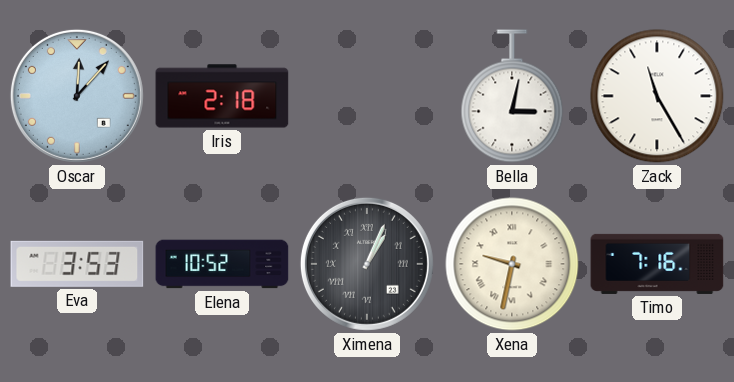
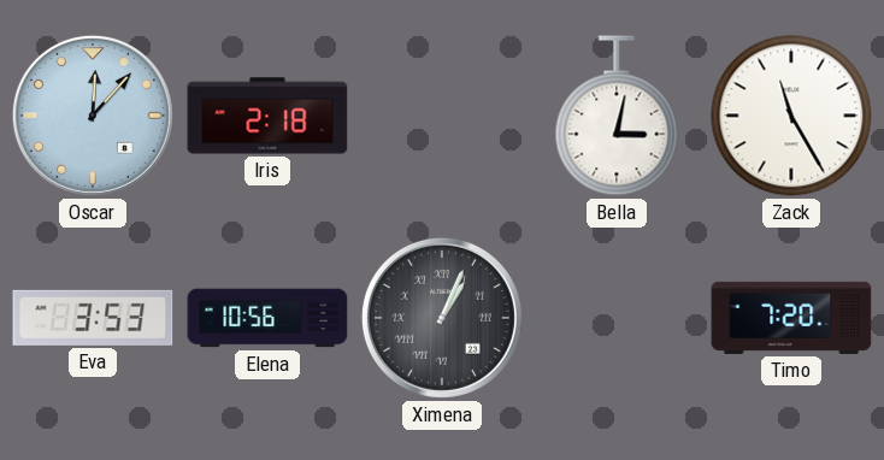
Elena: 10:52 -> 10:56
Xena: 9:32 -> none
Timo: 7:16 -> 7:20
